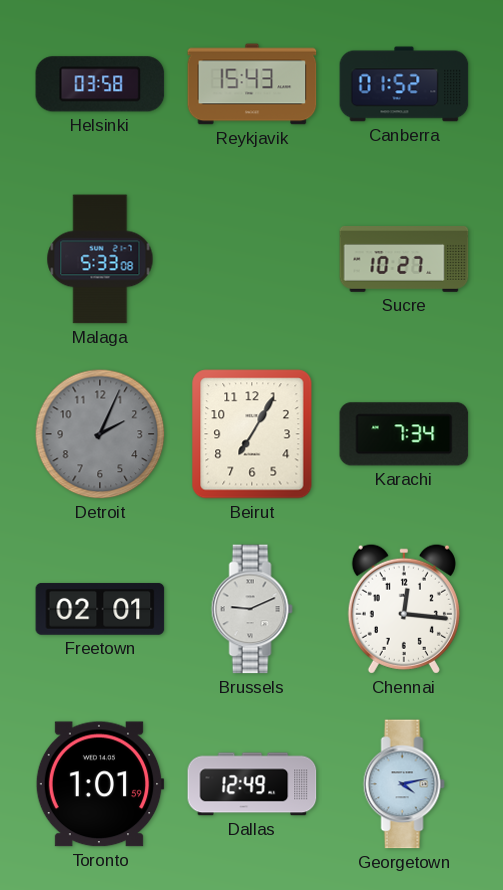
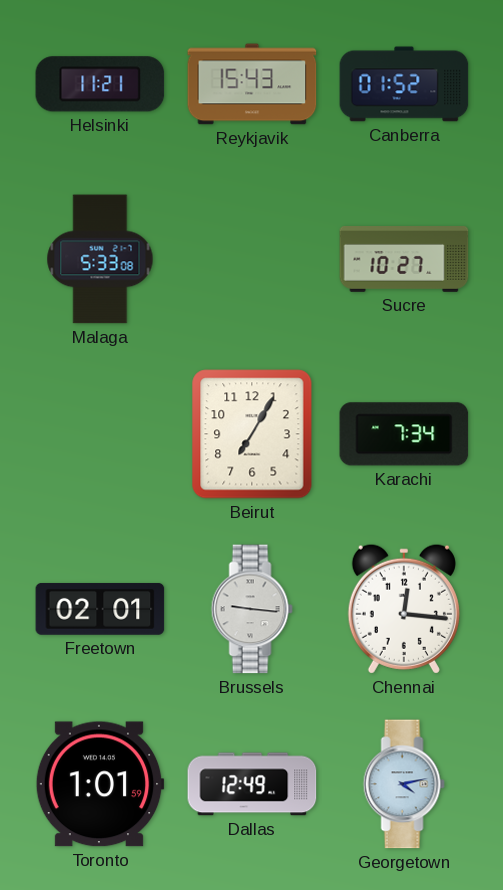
Helsinki: 03:58 -> 11:21
Detroit: 2:04 -> none
Brussels: 9:11 -> 9:16
